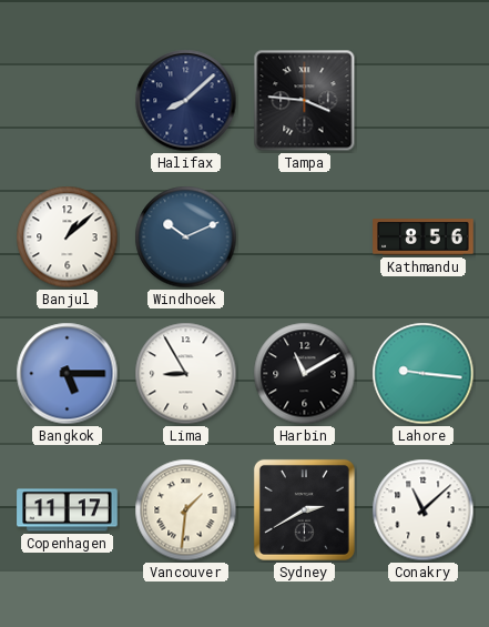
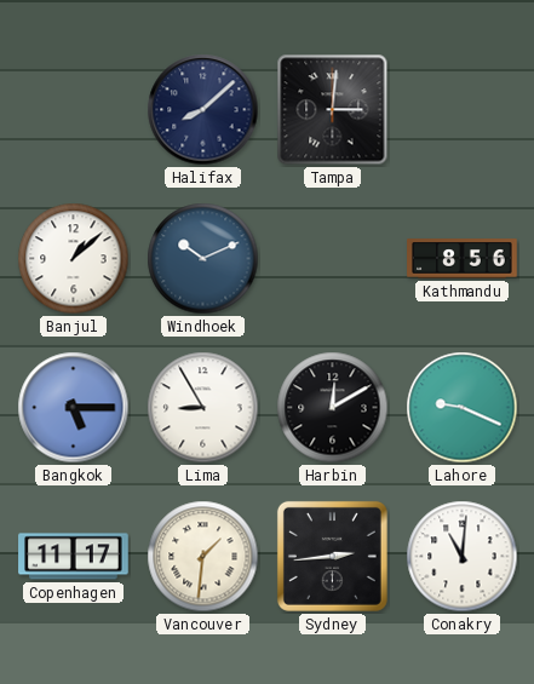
Tampa: 3:46 -> 3:01
Harbin: 11:10 -> 12:10
Lahore: 9:16 -> 9:19
Sydney: 2:40 -> 2:44
Conakry: 11:08 -> 11:01
